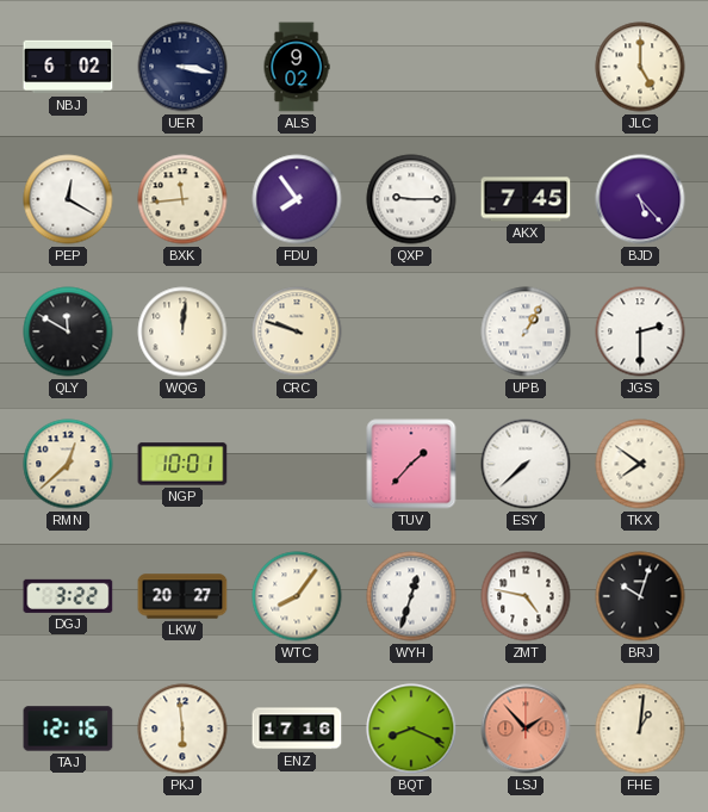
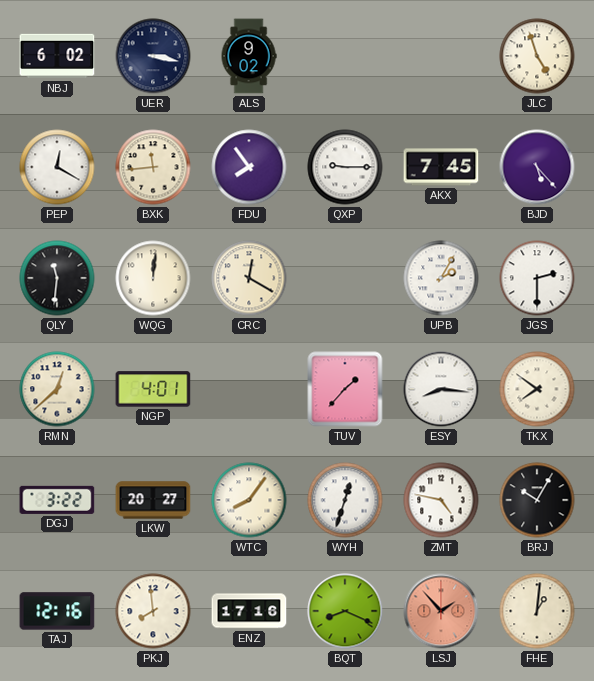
JLC: 5:00 -> 4:57
QLY: 11:50 -> 11:31
CRC: 9:48 -> 12:20
UPB: 1:05 -> 2:05
NGP: 10:01 -> 4:01
ESY: 7:38 -> 8:16
BRJ: 10:03 -> 10:05
PKJ: 5:59 -> 7:59
